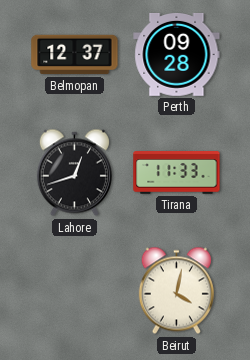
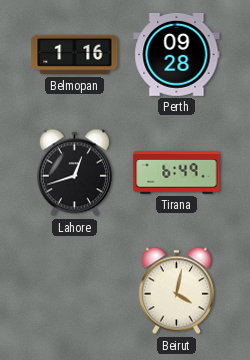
Belmopan: 12:37 -> 1:16
Tirana: 11:33 -> 6:49
